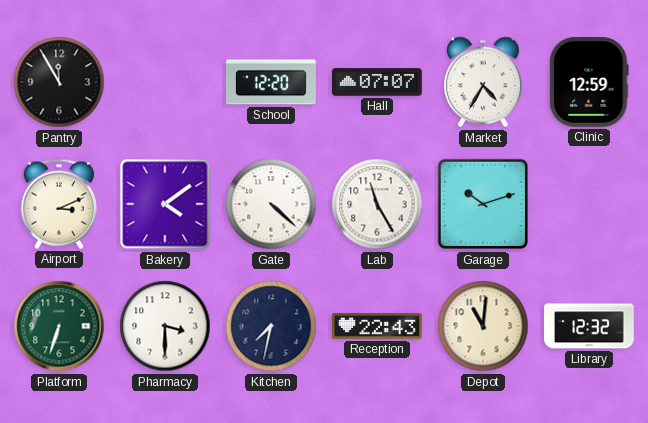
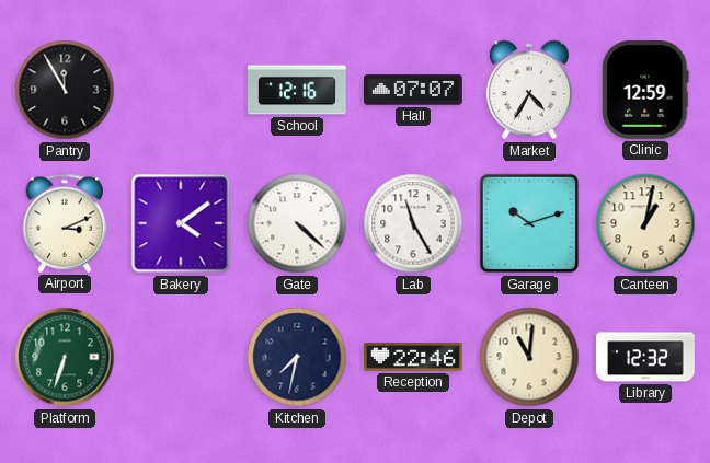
School: 12:20 -> 12:16
Canteen: none -> 1:02
Pharmacy: 3:30 -> none
Reception: 22:43 -> 22:46
